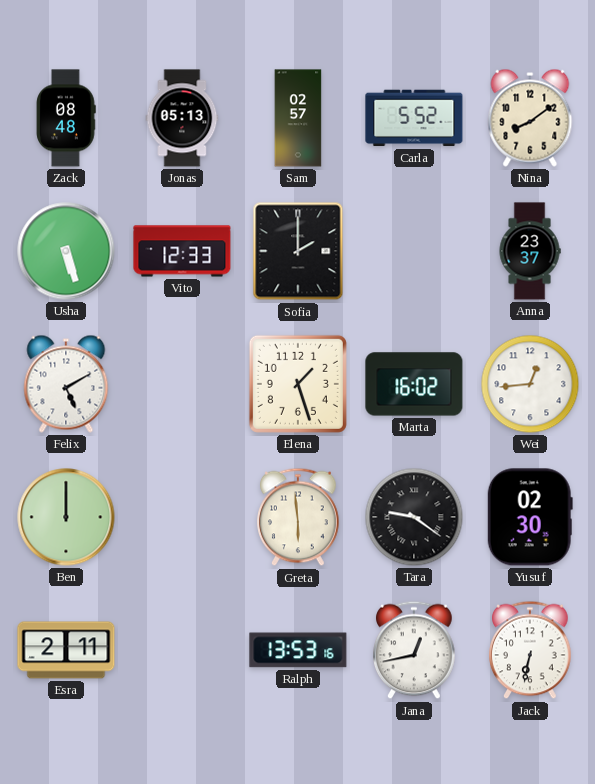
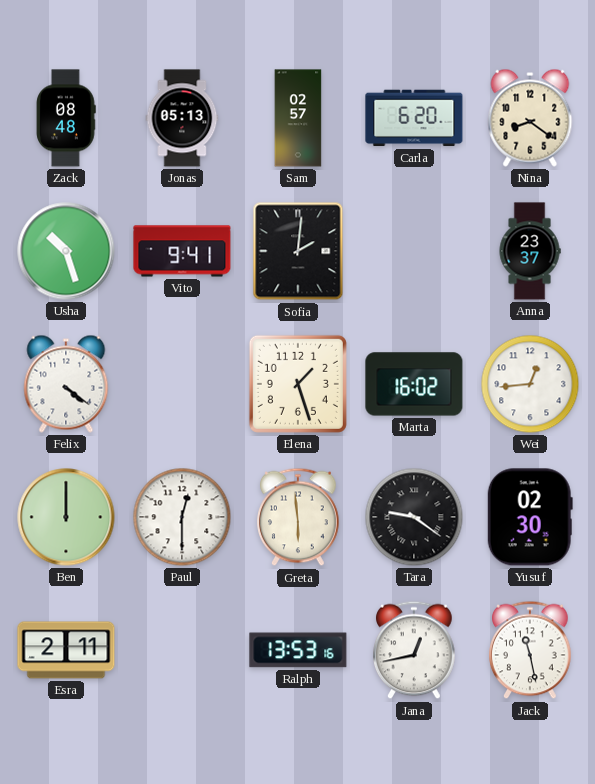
Carla: 5:52 -> 6:20
Nina: 8:09 -> 8:21
Usha: 5:27 -> 10:27
Vito: 12:33 -> 9:41
Sofia: 2:00 -> 2:01
Felix: 5:10 -> 4:21
Paul: none -> 12:30
Jack: 6:32 -> 11:28
